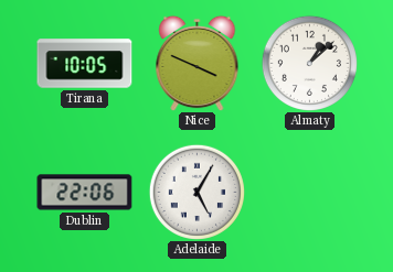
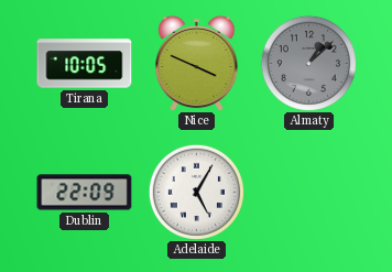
Almaty dial: white -> grey
Dublin: 22:06 -> 22:09
